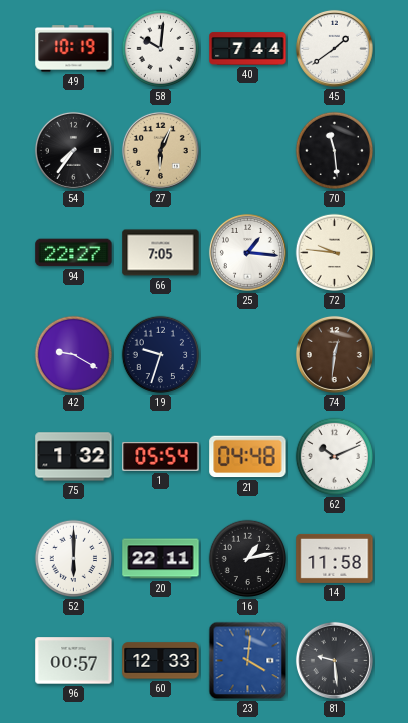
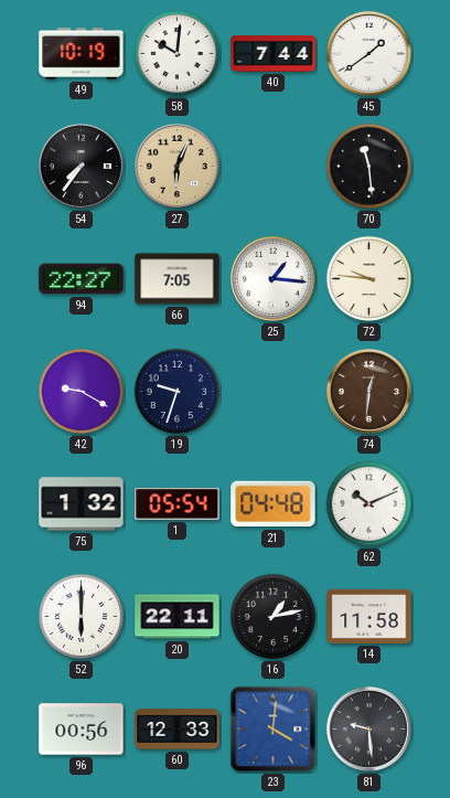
96: 00:57 -> 00:56
